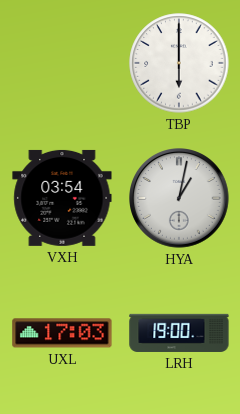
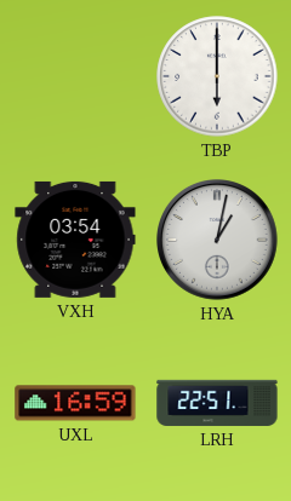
UXL: 17:03 -> 16:59
LRH: 19:00 -> 22:51
